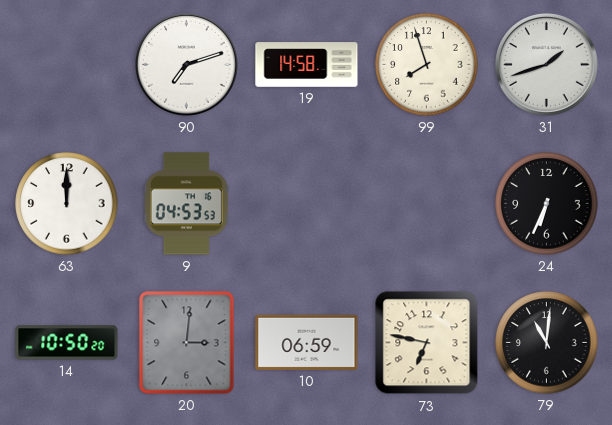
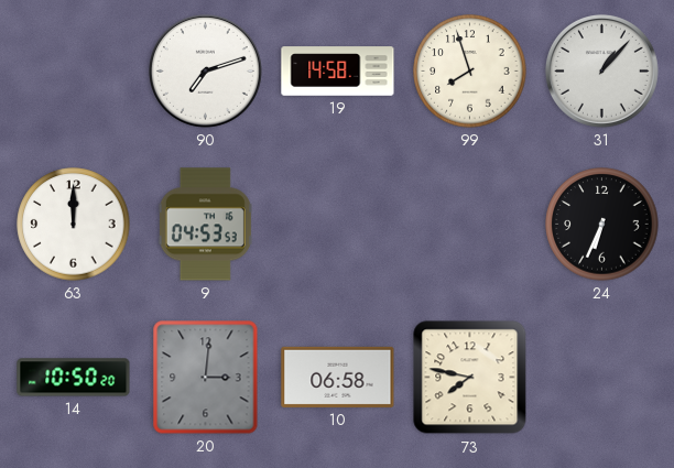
31: 1:42 -> 1:07
10: 06:59 -> 06:58
73: 6:47 -> 7:47
79: 11:01 -> none
